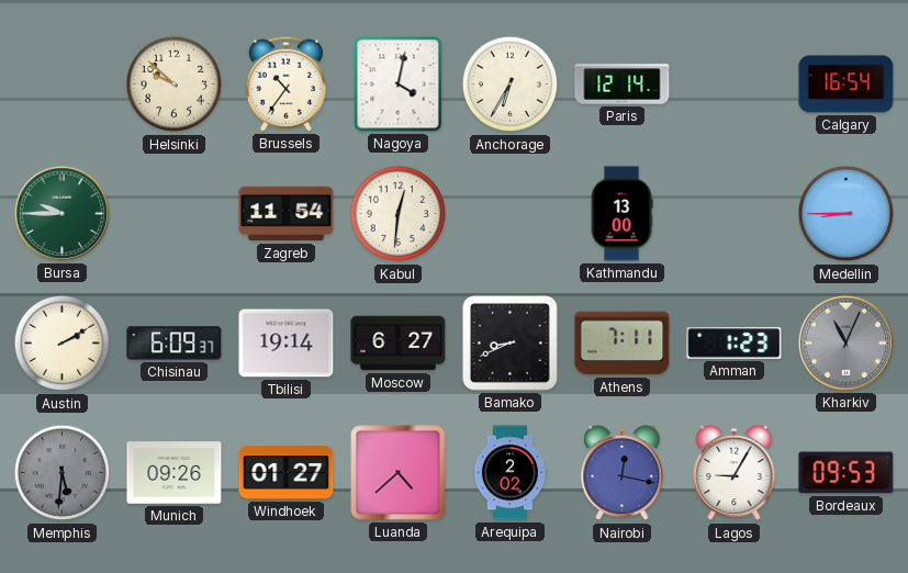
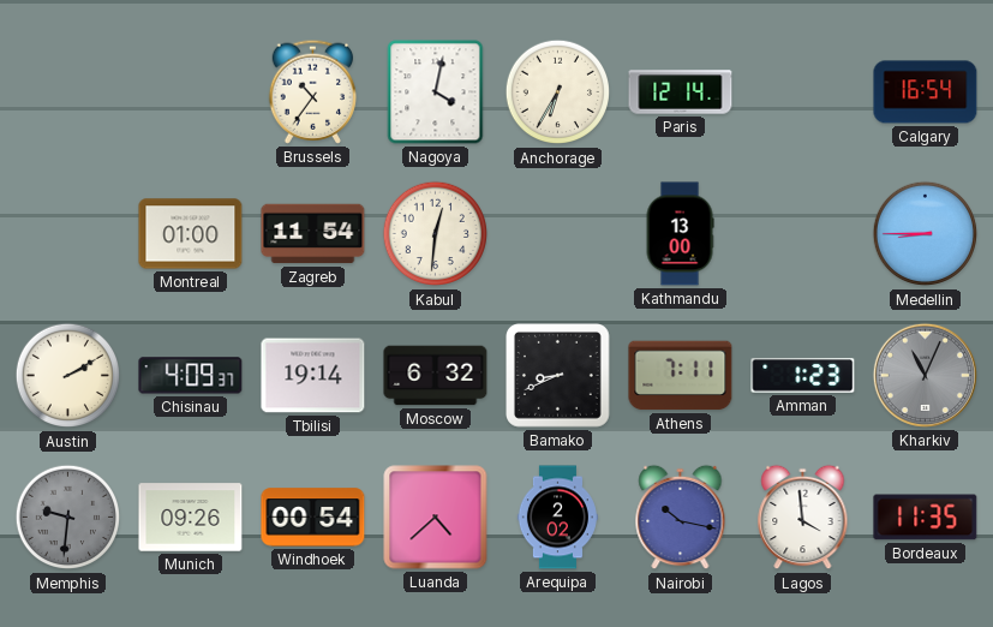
Helsinki: 9:52 -> none
Bursa: 9:45 -> none
Montreal: none -> 01:00
Chisinau: 6:09 -> 4:09
Moscow: 6:27 -> 6:32
Memphis: 5:31 -> 9:31
Windhoek: 01:27 -> 00:54
Nairobi: 12:17 -> 10:17
Lagos: 9:05 -> 3:59
Bordeaux: 09:53 -> 11:35
